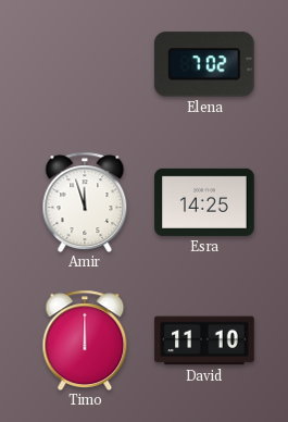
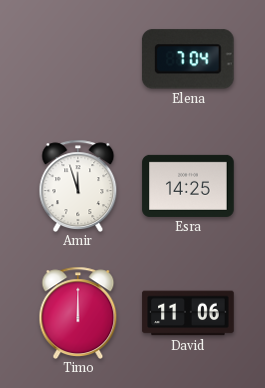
Elena: 7:02 -> 7:04
David: 11:10 -> 11:06
